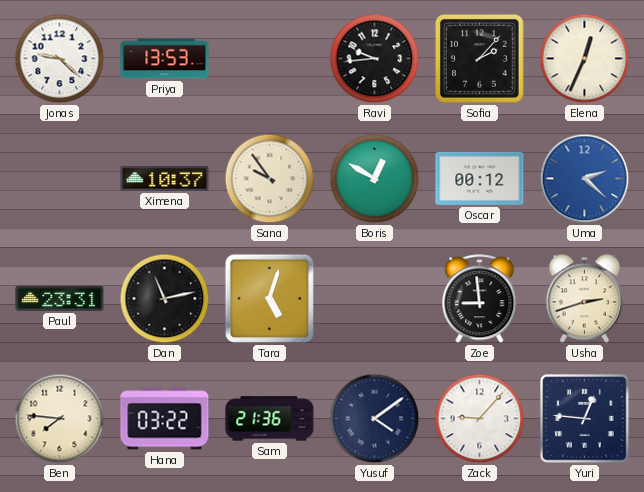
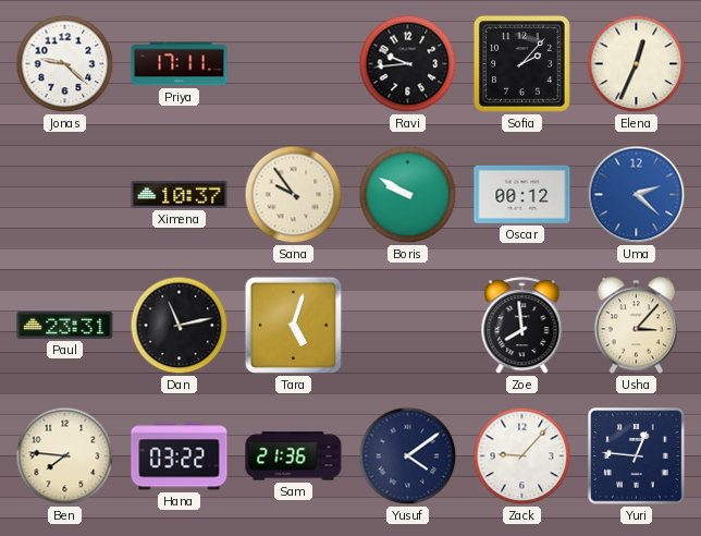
Priya: 13:53 -> 17:11
Boris: 12:50 -> 9:50
Zoe: 8:59 -> 7:59
Usha: 2:42 -> 3:07
